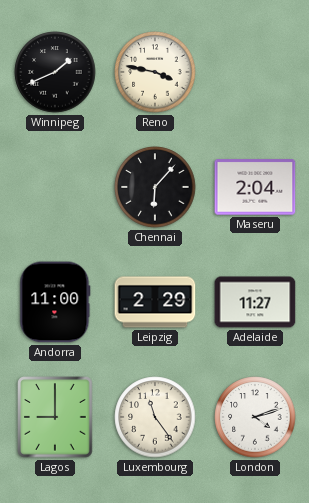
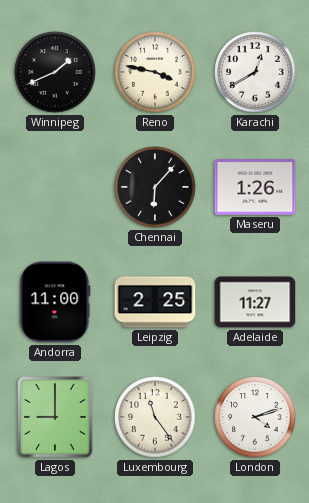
Karachi: none -> 12:40
Maseru: 2:04 -> 1:26
Leipzig: 2:29 -> 2:25
